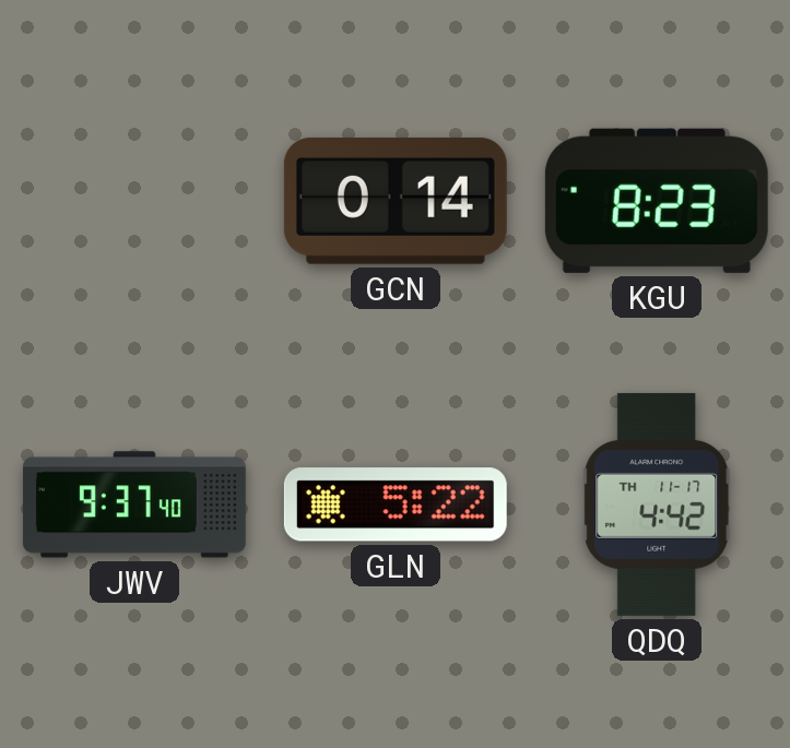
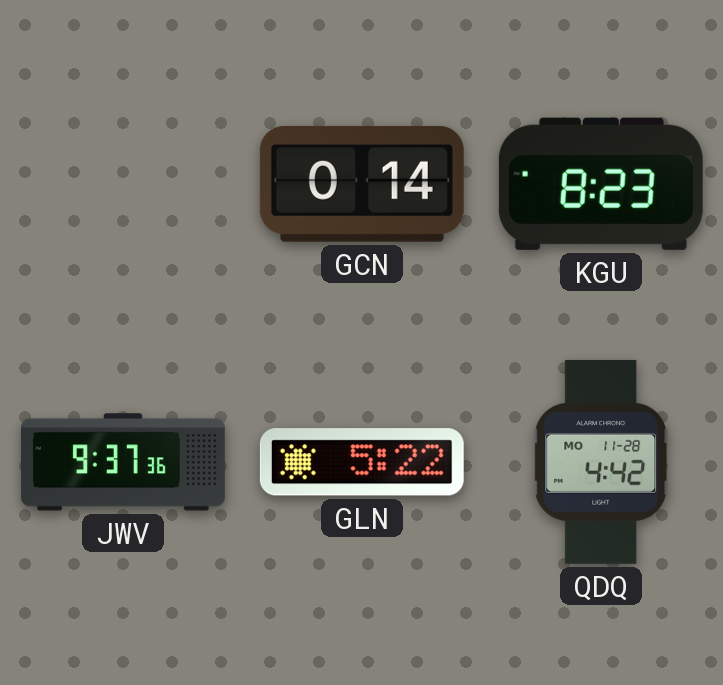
JWV: 9:37:40 -> 9:37:36
QDQ date: TH 11-17 -> MO 11-28
